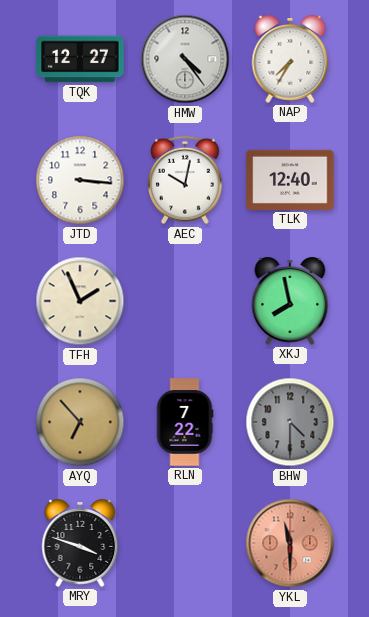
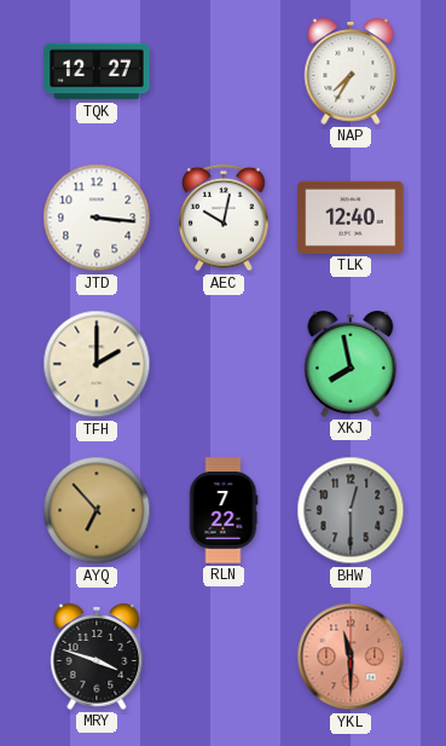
HMW: 4:24 -> none
TFH: 1:56 -> 2:00
BHW: 4:30 -> 12:30
